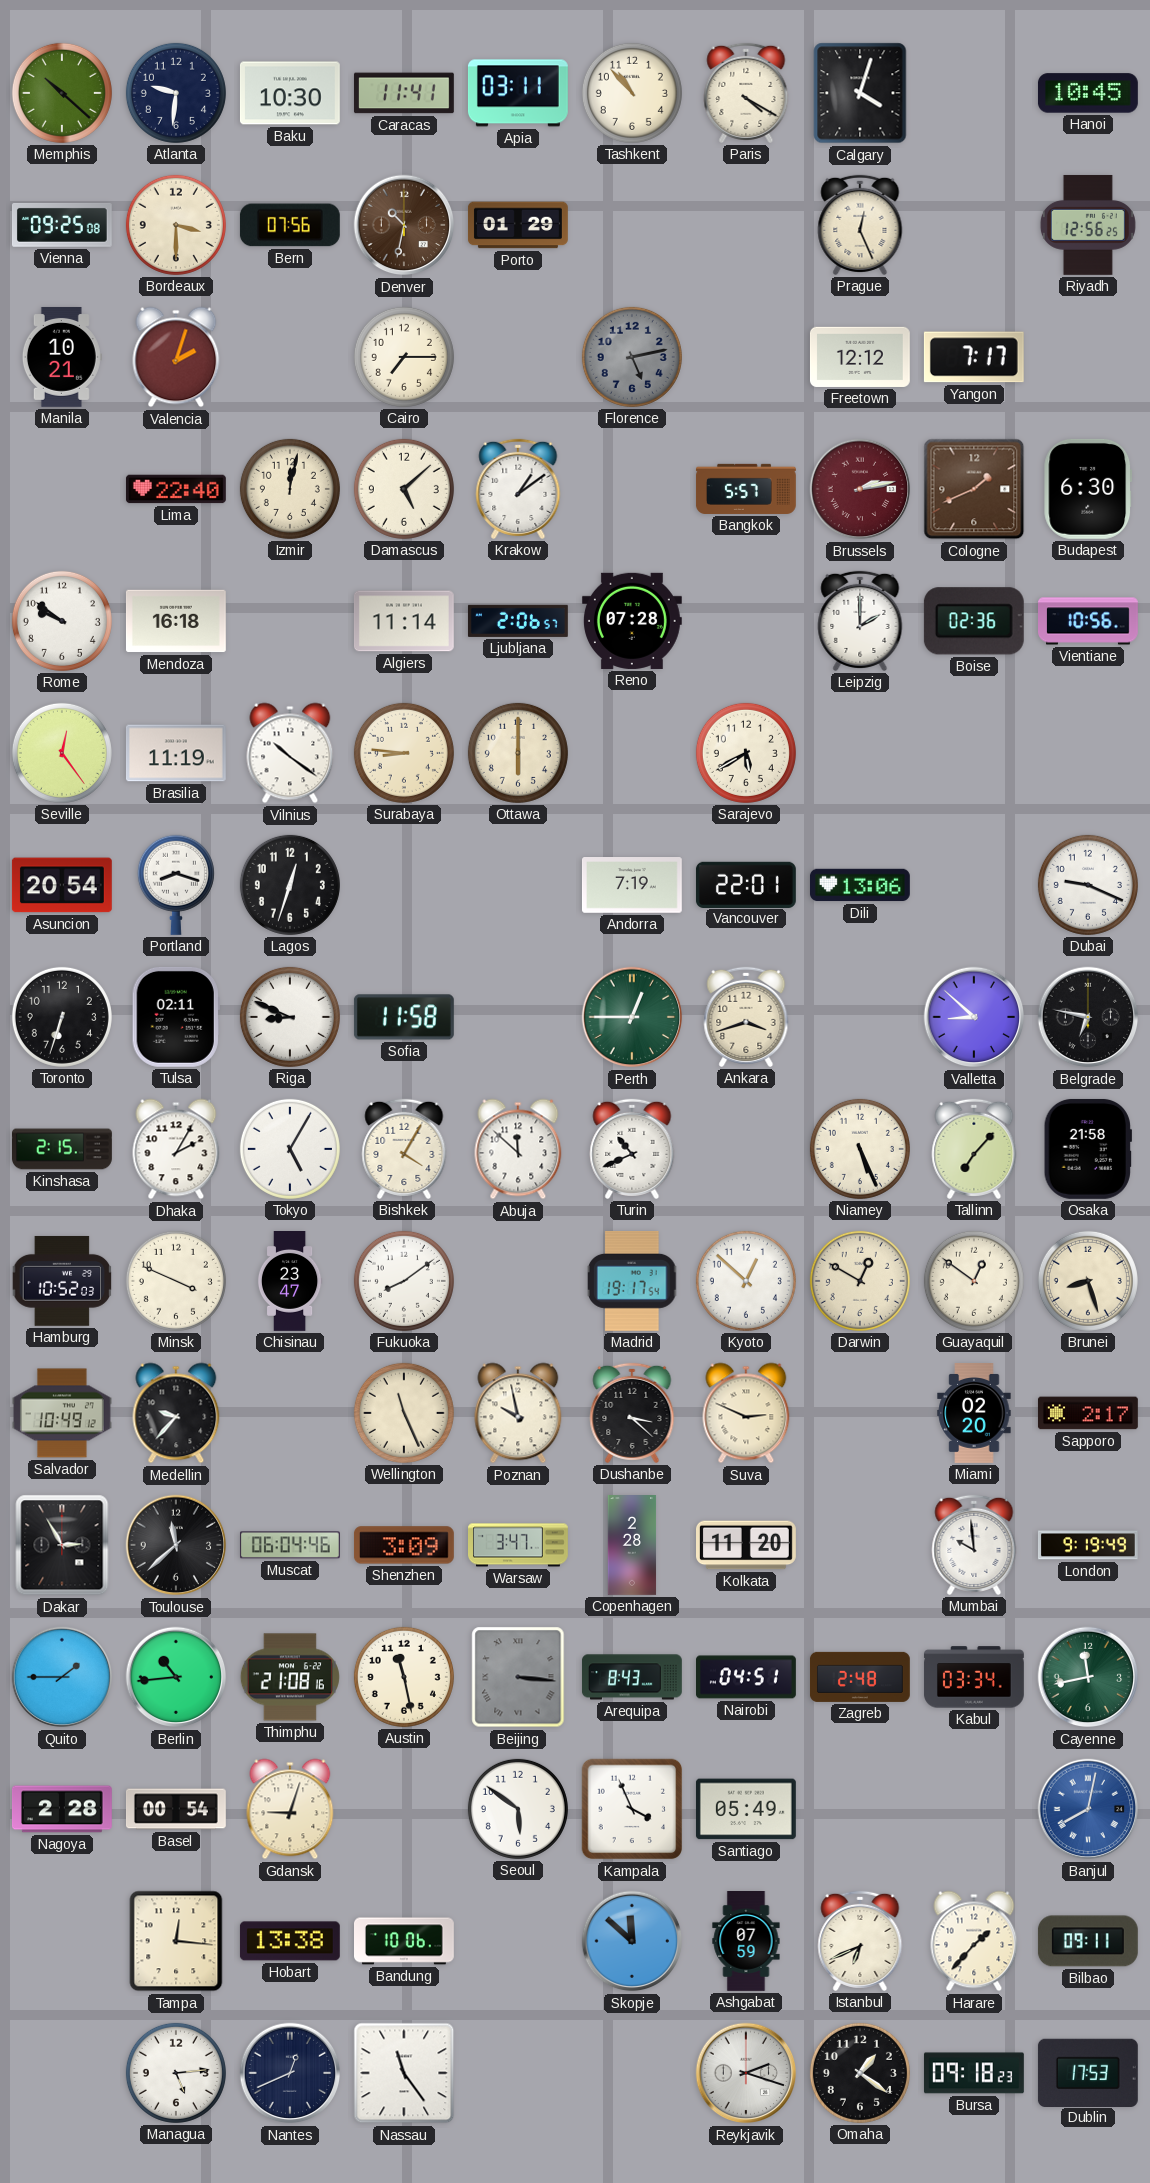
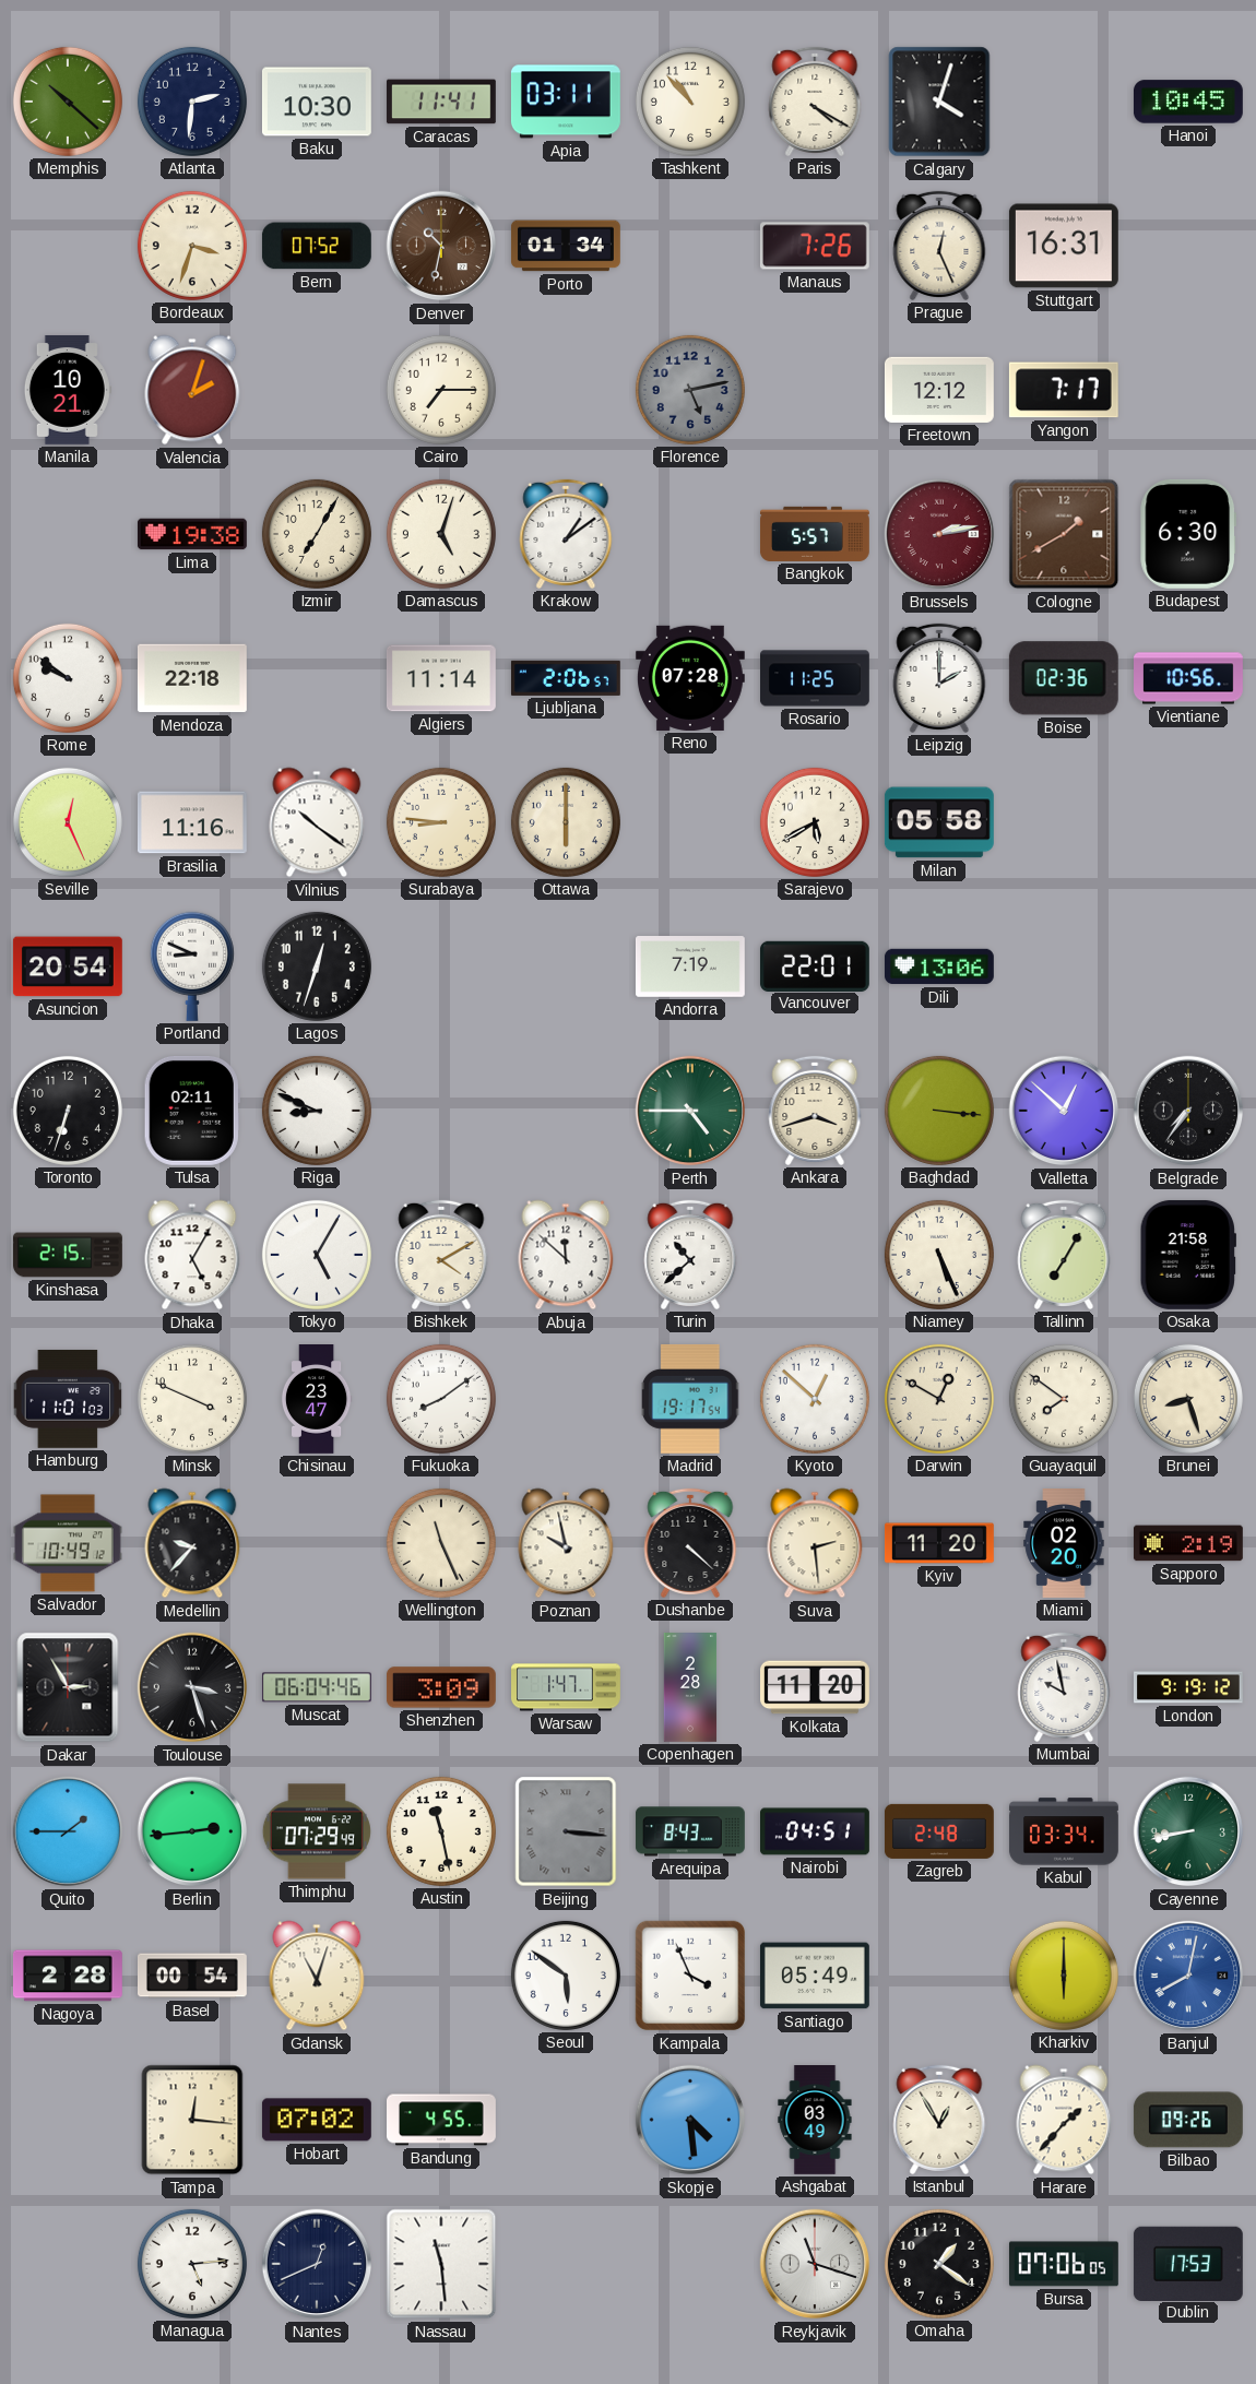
Atlanta: 9:31 -> 2:31
Vienna: 09:25 -> none
Bordeaux: 3:30 -> 3:33
Bern: 07:56 -> 07:52
Porto: 01:29 -> 01:34
Manaus: none -> 7:26
Stuttgart: none -> 16:31
Riyadh: 12:56 -> none
Lima: 22:40 -> 19:38
Izmir: 12:02 -> 7:05
Damascus: 5:08 -> 5:03
Cologne: 1:41 -> 1:40
Mendoza: 16:18 -> 22:18
Rosario: none -> 11:25
Seville: 12:24 -> 12:26
Brasilia: 11:19 -> 11:16
Milan: none -> 05:58
Portland: 8:18 -> 8:49
Dubai: 9:19 -> none
Sofia: 11:58 -> none
Perth: 12:45 -> 4:45
Baghdad: none -> 3:16
Valletta: 8:52 -> 12:52
Belgrade: 6:47 -> 7:36
Dhaka: 2:05 -> 5:05
Bishkek: 4:05 -> 4:10
Turin: 10:41 -> 10:38
Tallinn: 7:07 -> 7:05
Hamburg: 10:52 -> 11:01
Guayaquil: 12:51 -> 7:51
Dushanbe: 3:22 -> 4:22
Suva: 2:49 -> 2:29
Kyiv: none -> 11:20
Sapporo: 2:17 -> 2:19
Toulouse: 11:38 -> 3:27
Warsaw: 3:47 -> 1:47
Mumbai: 9:59 -> 9:58
London: 9:19:49 -> 9:19:12
Berlin: 10:44 -> 2:44
Thimphu: 21:08 -> 07:29
Cayenne: 11:43 -> 8:43
Gdansk: 9:03 -> 11:03
Kharkiv: none -> 6:00
Hobart: 13:38 -> 07:02
Bandung: 10:06 -> 4:55
Skopje: 11:52 -> 4:29
Ashgabat: 07:59 -> 03:49
Istanbul: 6:41 -> 12:55
Bilbao: 09:11 -> 09:26
Nassau: 11:24 -> 11:29
Reykjavik: 2:18 -> 11:18
Bursa: 09:18 -> 07:06
